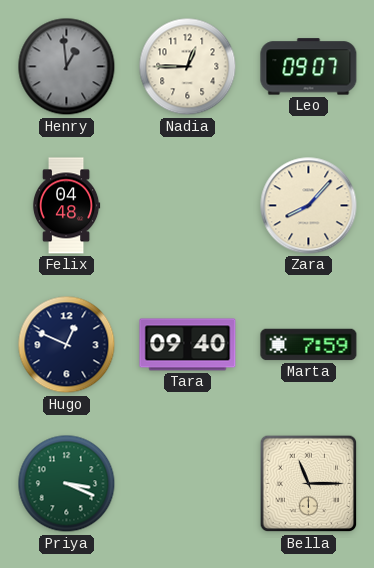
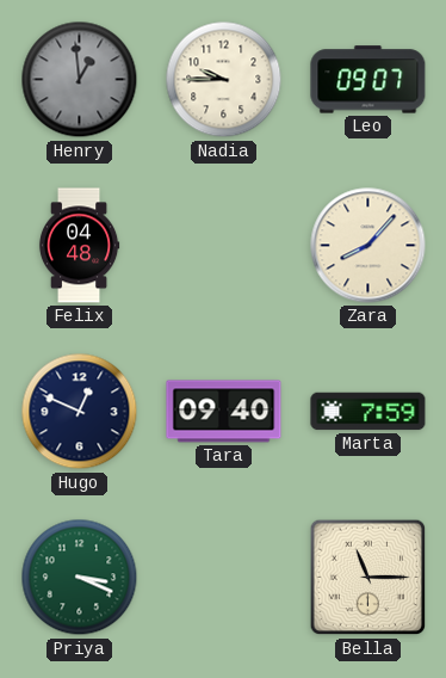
Nadia: 12:45 -> 9:45
